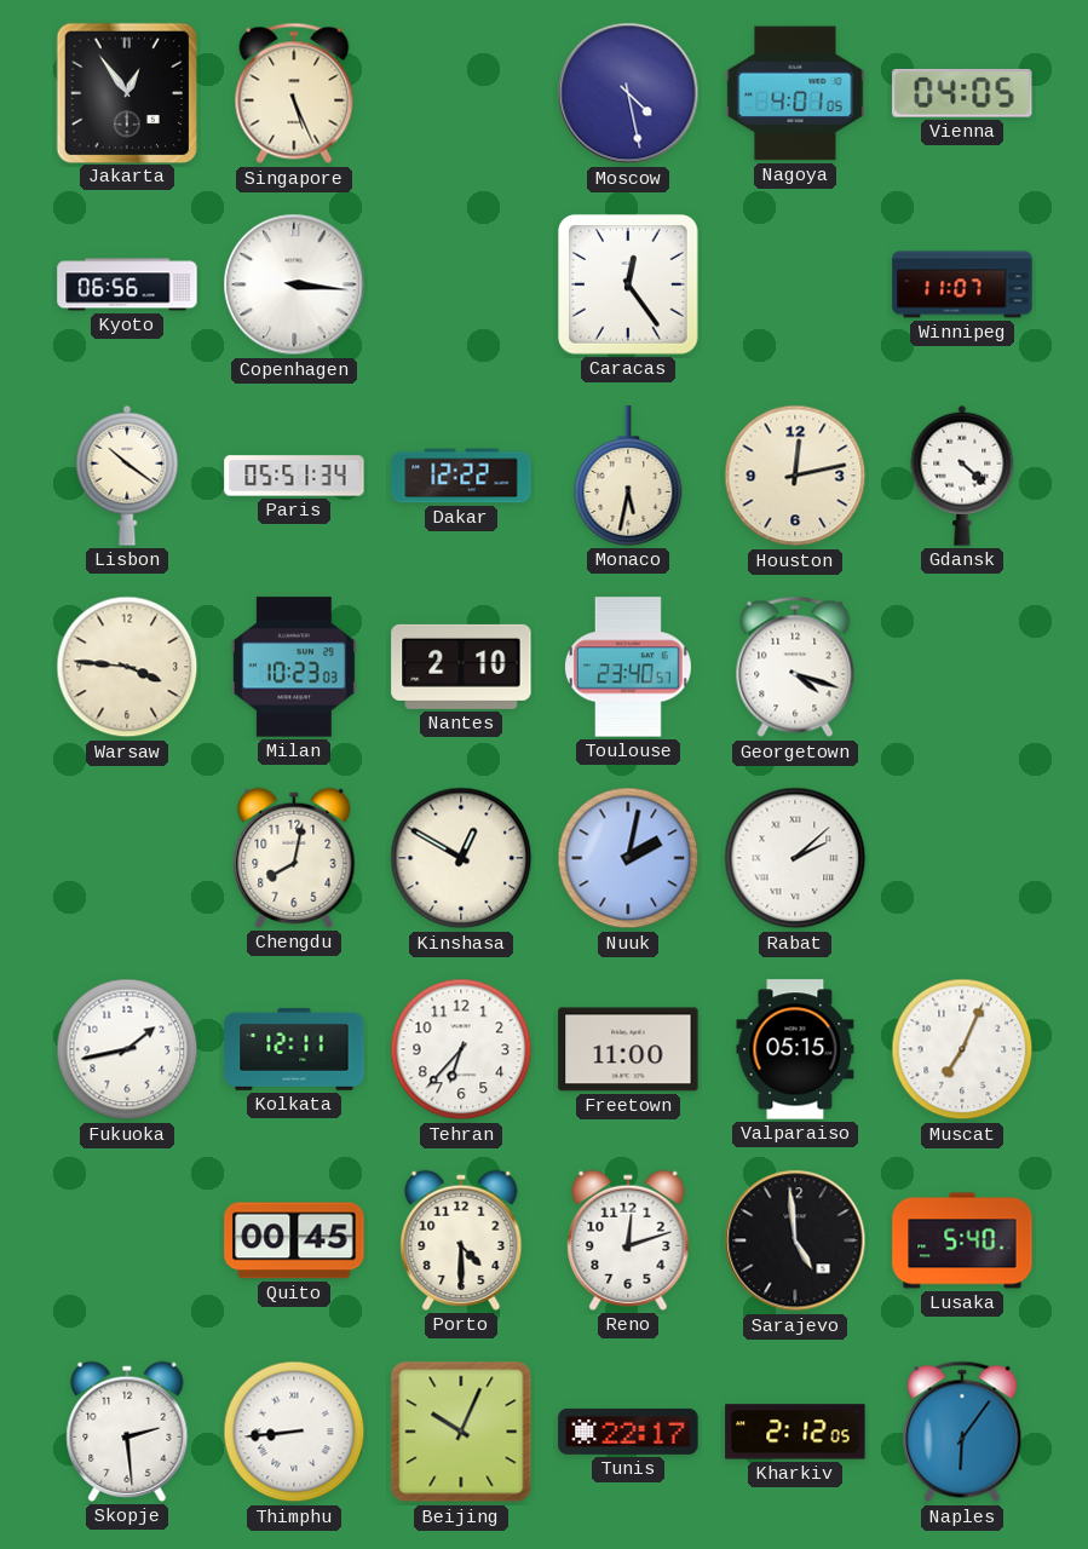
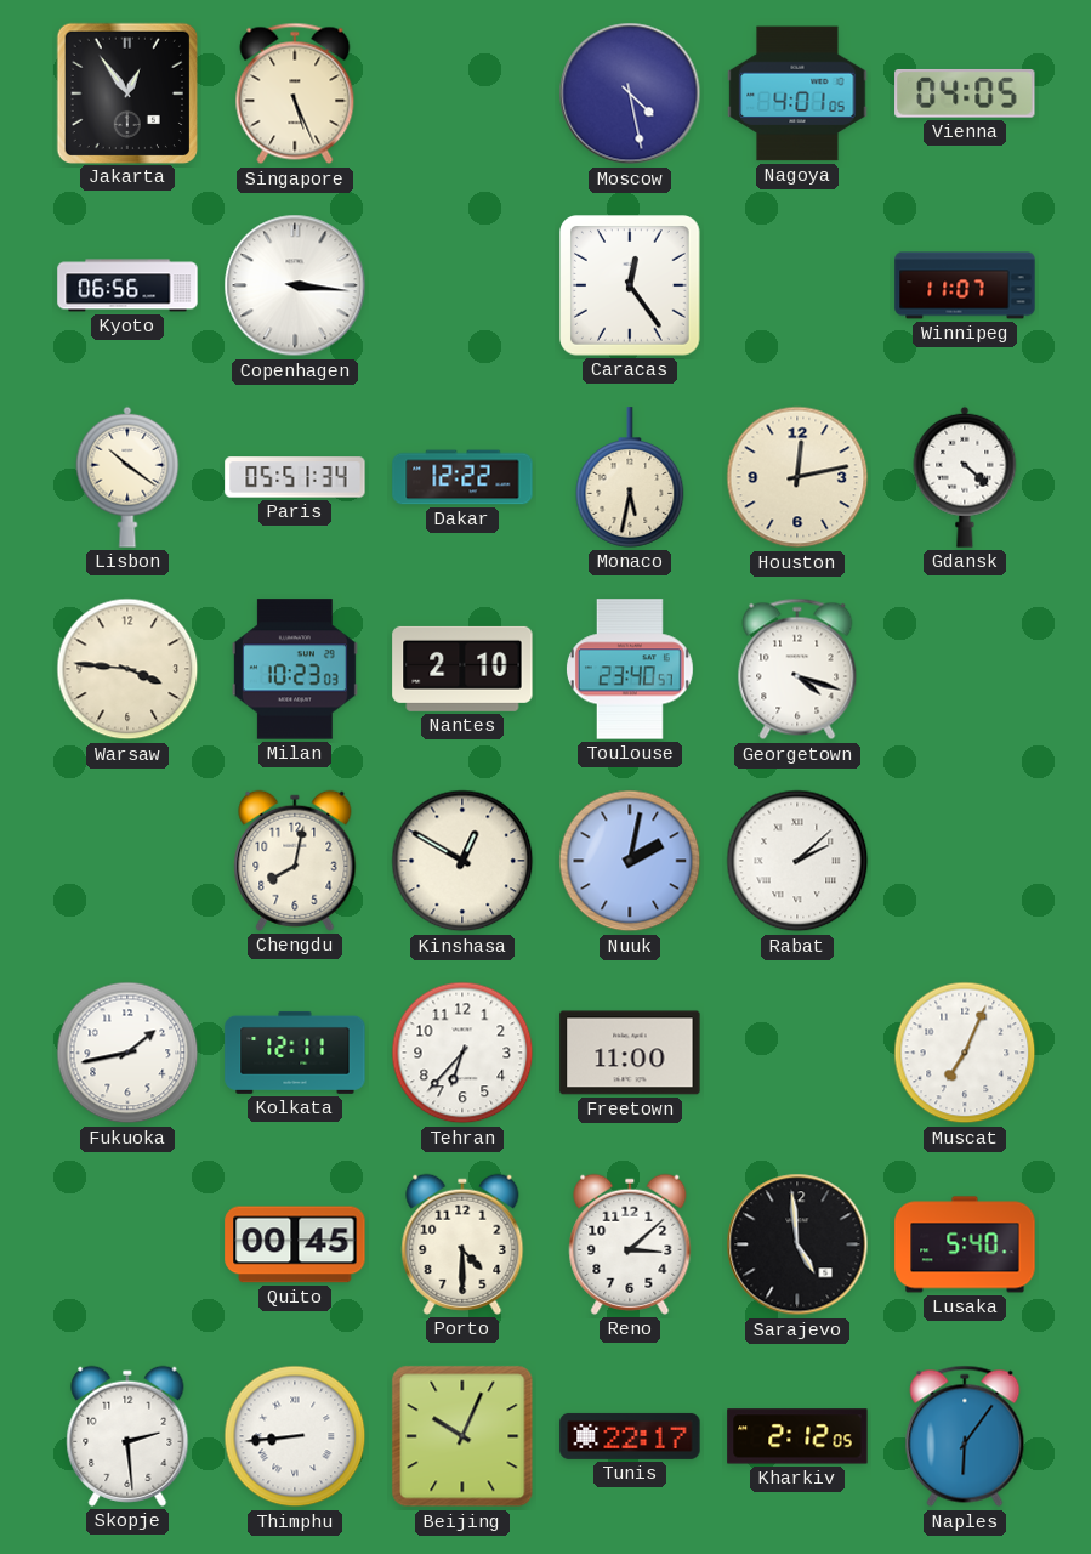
Valparaiso: 05:15 -> none
Reno: 12:12 -> 3:08
